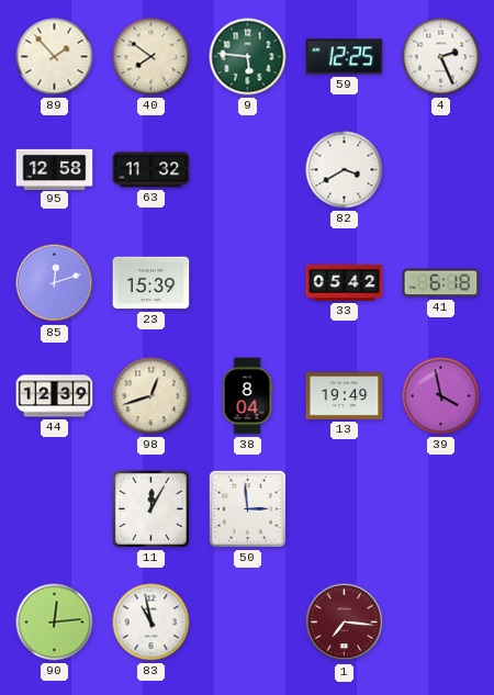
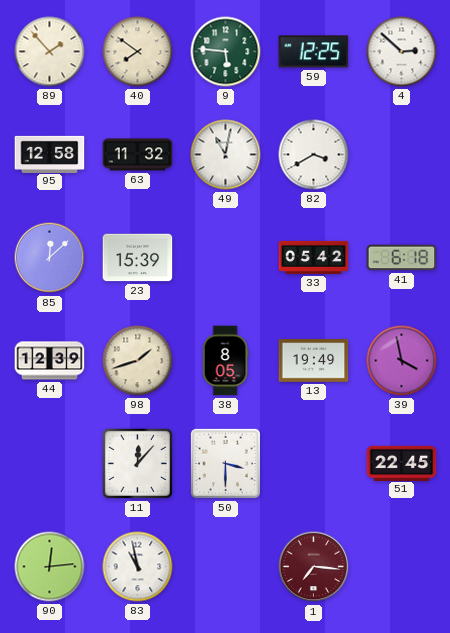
4: 2:26 -> 2:52
49: none -> 11:02
85: 12:12 -> 12:08
98: 12:42 -> 1:42
38: 8:04 -> 8:05
11: 12:05 -> 12:07
50: 2:59 -> 3:30
51: none -> 22:45
